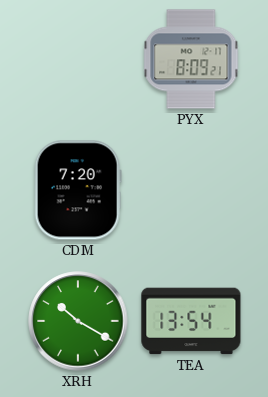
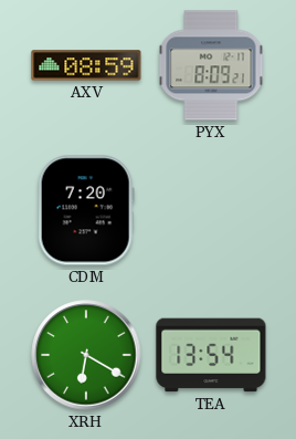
AXV: none -> 08:59
XRH: 10:20 -> 6:20
